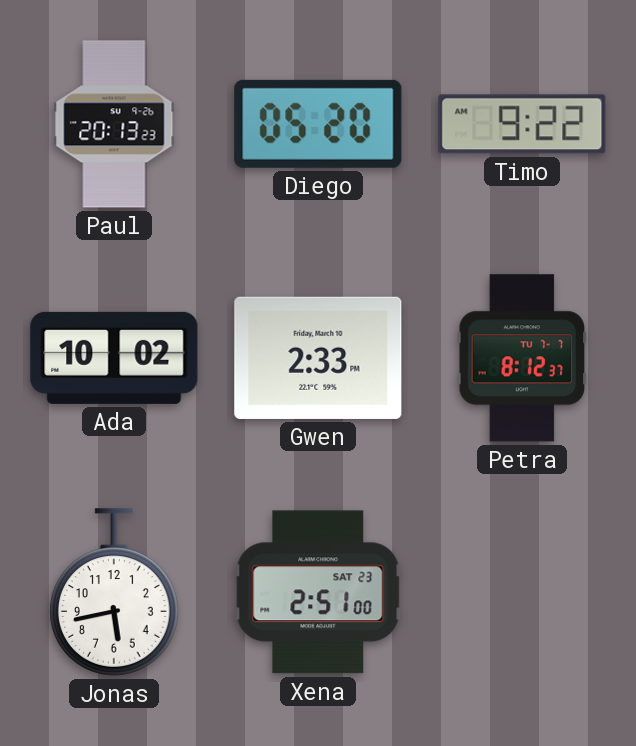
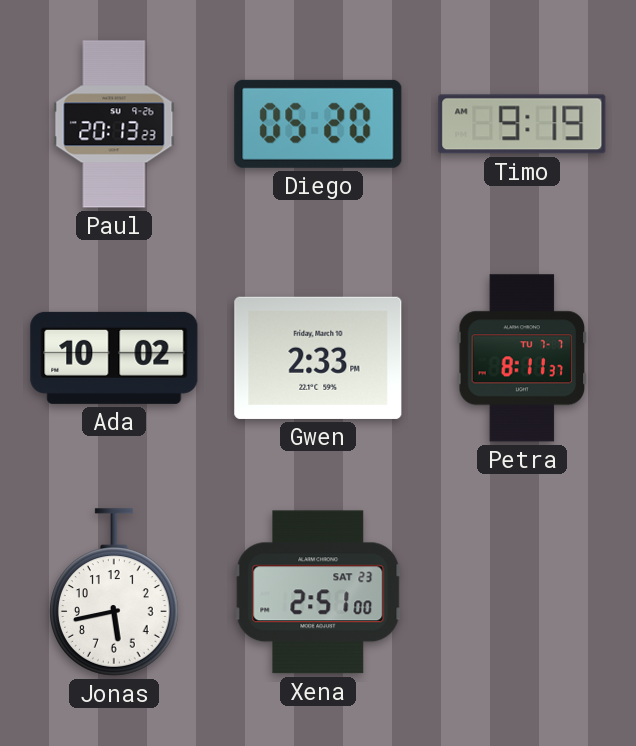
Timo: 9:22 -> 9:19
Petra: 8:12 -> 8:11
